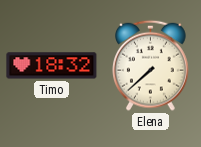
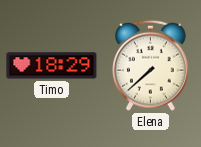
Timo: 18:32 -> 18:29
